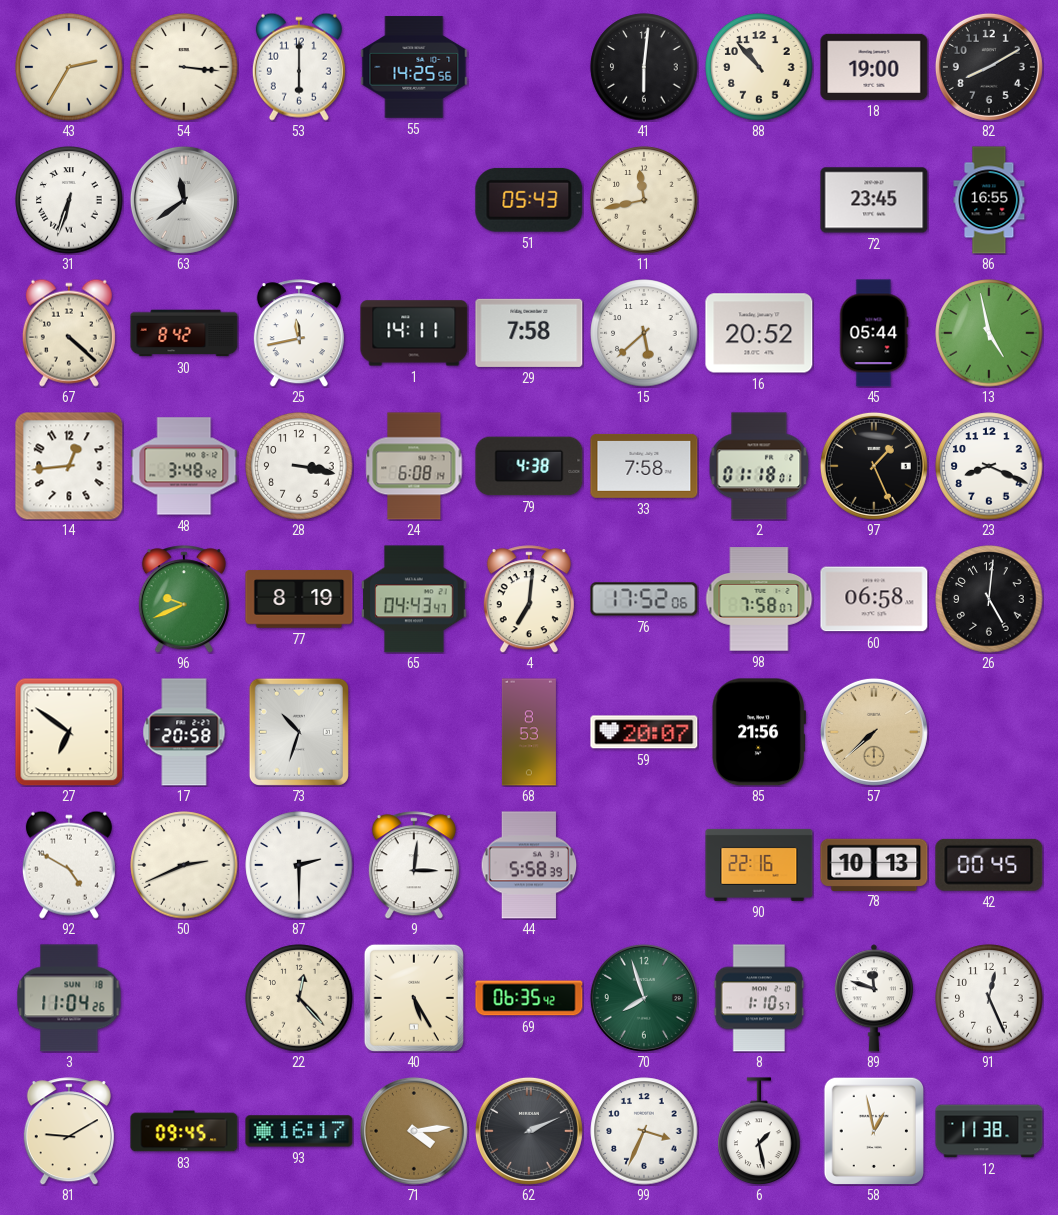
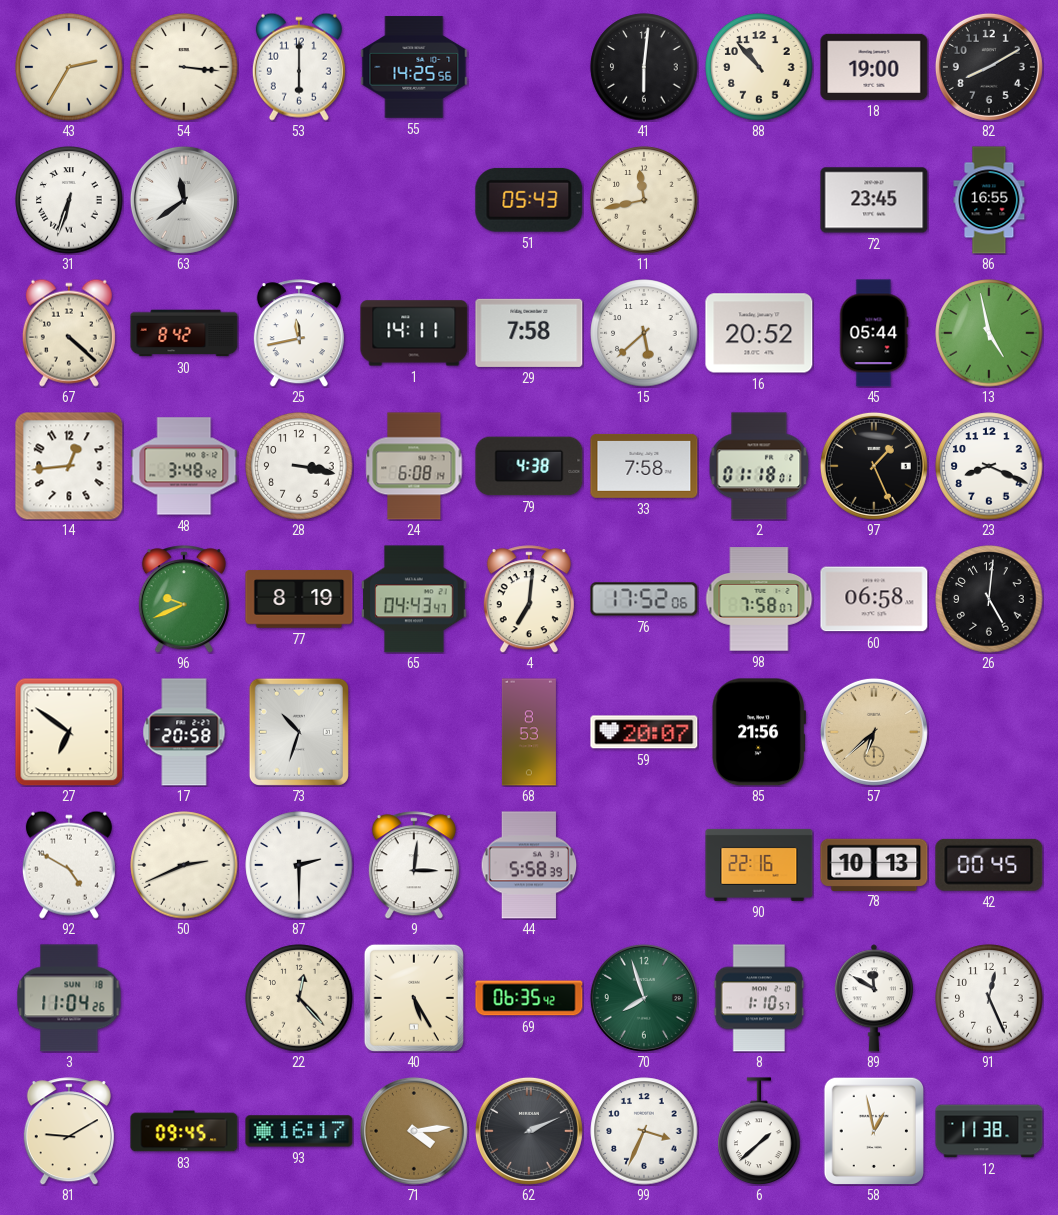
57: 7:38 -> 6:38
89: 11:48 -> 11:50
6: 1:28 -> 1:38
